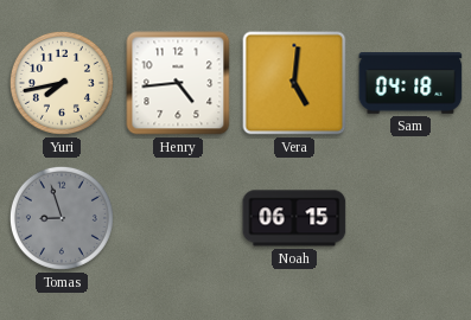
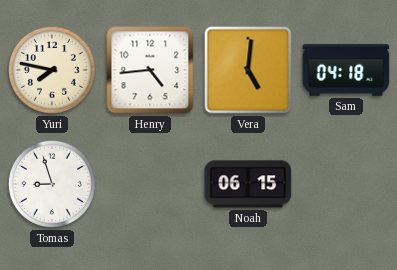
Yuri: 7:43 -> 7:47
Tomas dial: grey -> white
